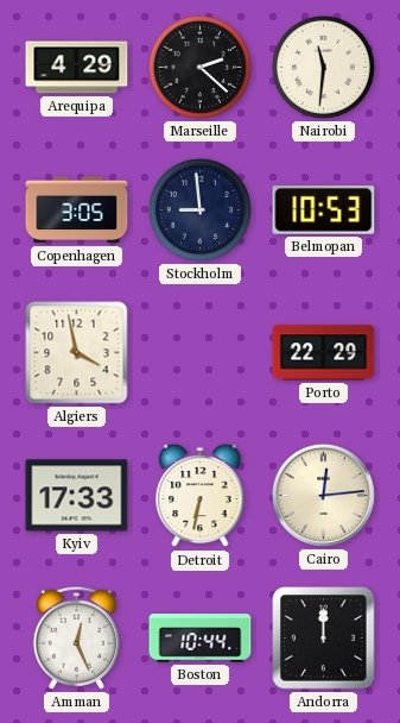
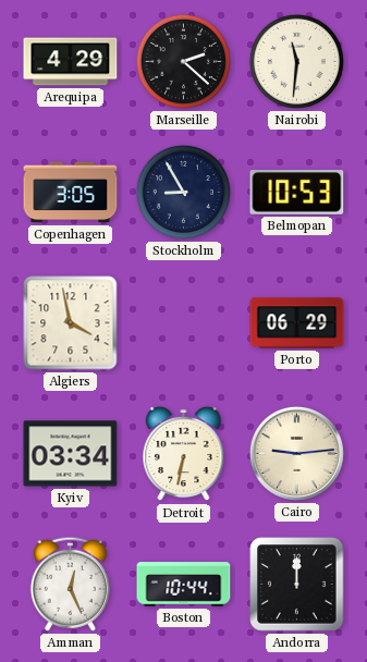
Stockholm: 8:59 -> 8:55
Porto: 22:29 -> 06:29
Kyiv: 17:33 -> 03:34
Cairo: 12:14 -> 9:14
